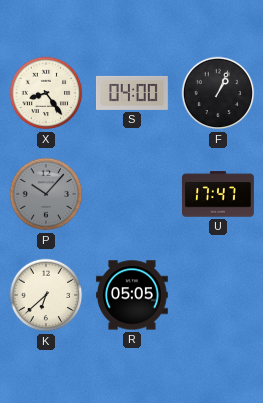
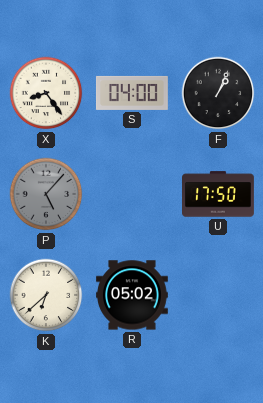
P: 10:07 -> 5:07
U: 17:47 -> 17:50
R: 05:05 -> 05:02
